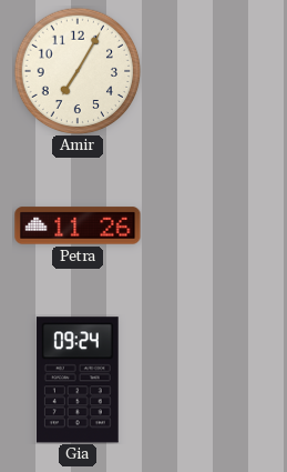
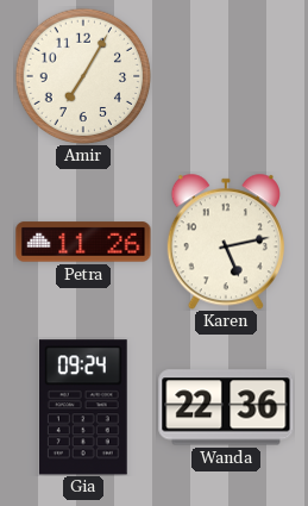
Karen: none -> 5:13
Wanda: none -> 22:36
